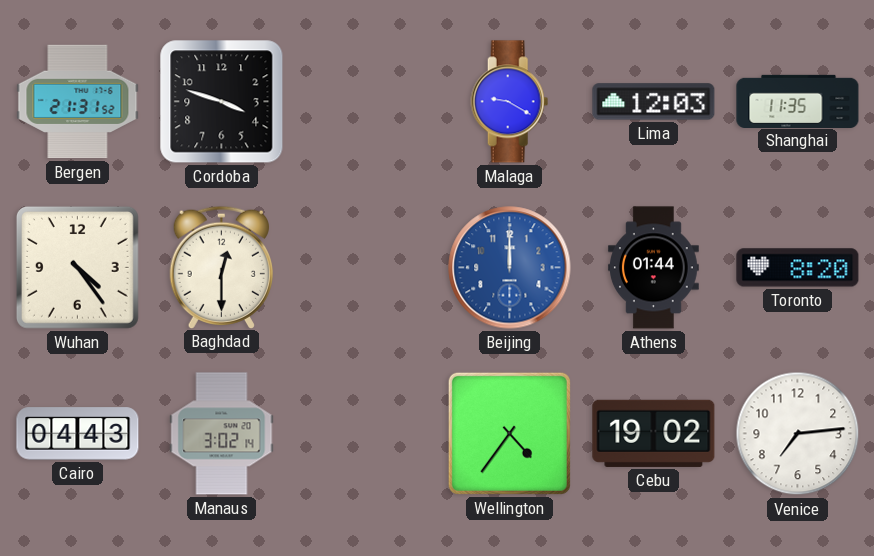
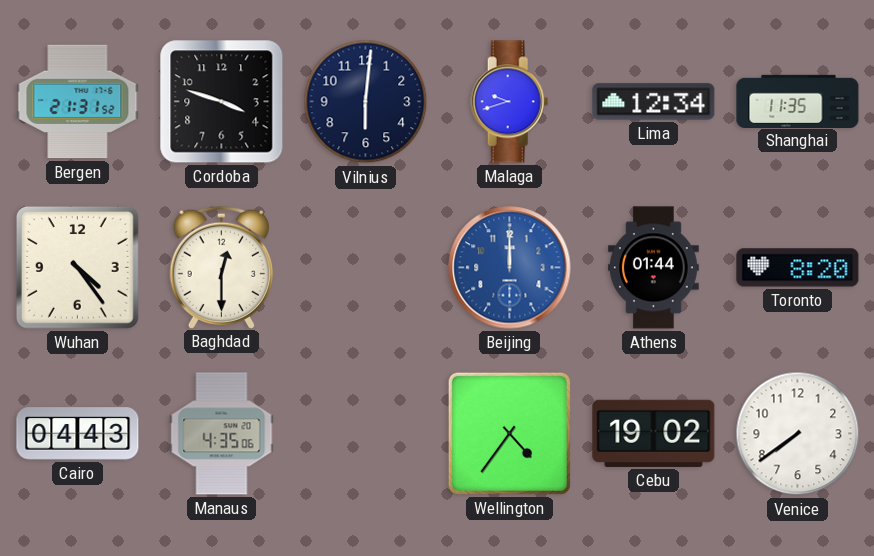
Vilnius: none -> 6:01
Malaga: 9:20 -> 9:42
Lima: 12:03 -> 12:34
Manaus: 3:02 -> 4:35
Venice: 7:14 -> 7:39
